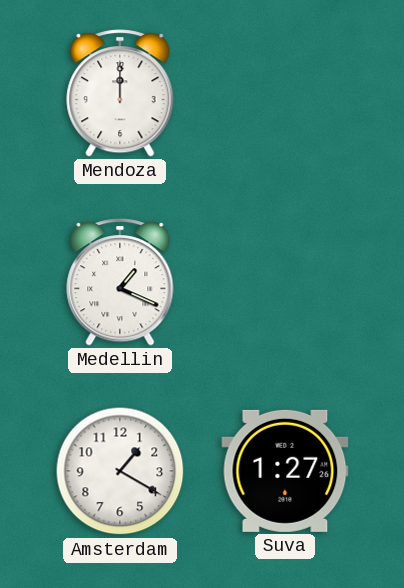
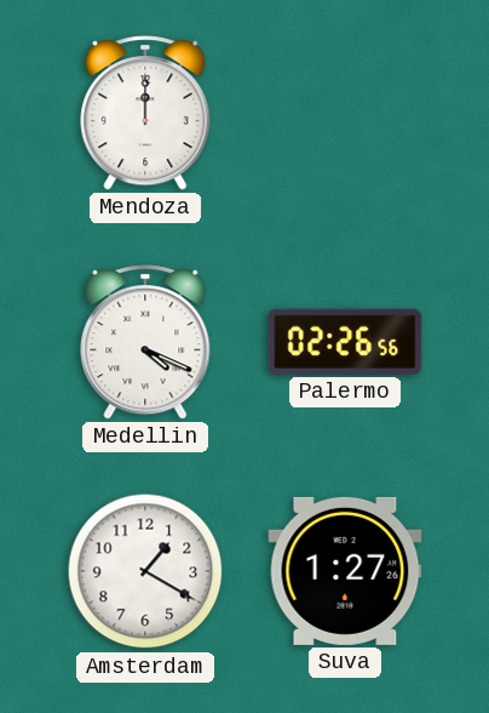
Medellin: 1:19 -> 4:19
Palermo: none -> 02:26
